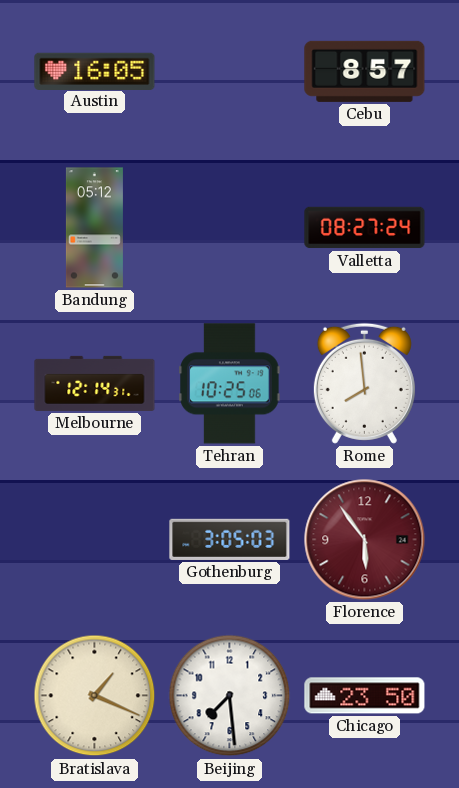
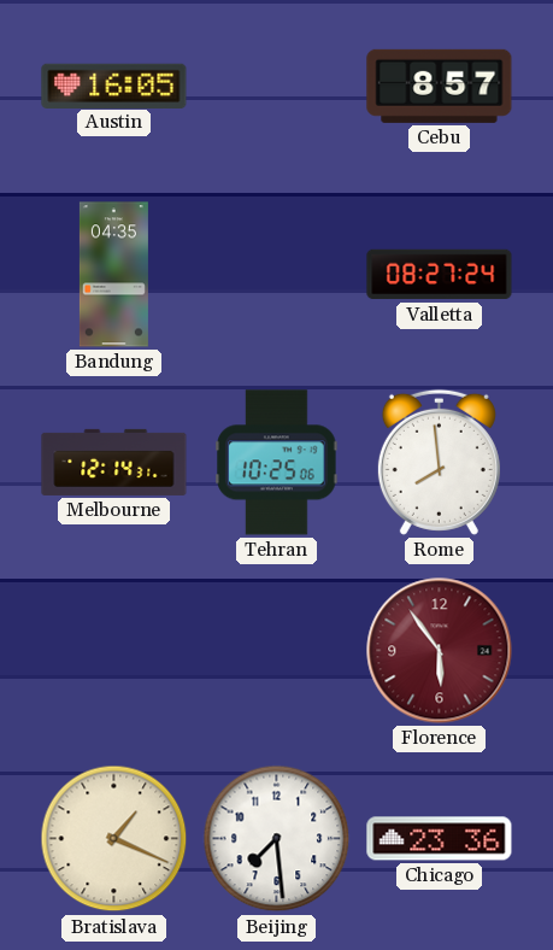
Bandung: 05:12 -> 04:35
Gothenburg: 3:05 -> none
Chicago: 23:50 -> 23:36
